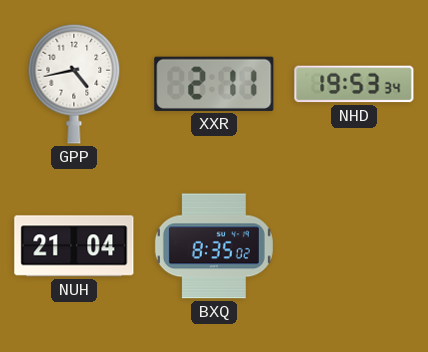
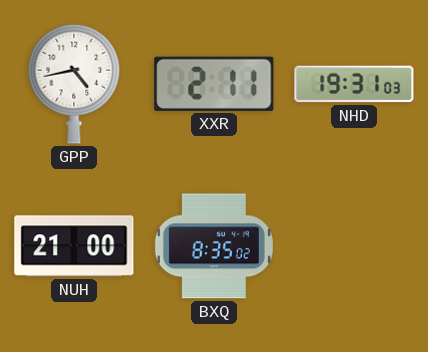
NHD: 19:53 -> 19:31
NUH: 21:04 -> 21:00
